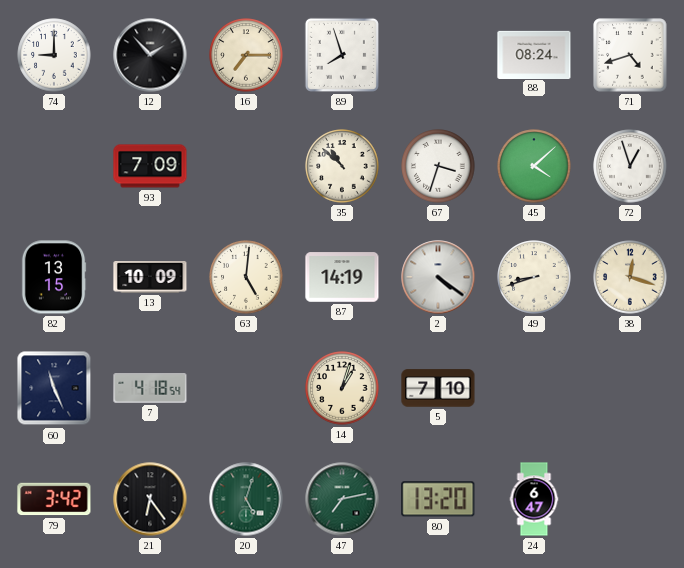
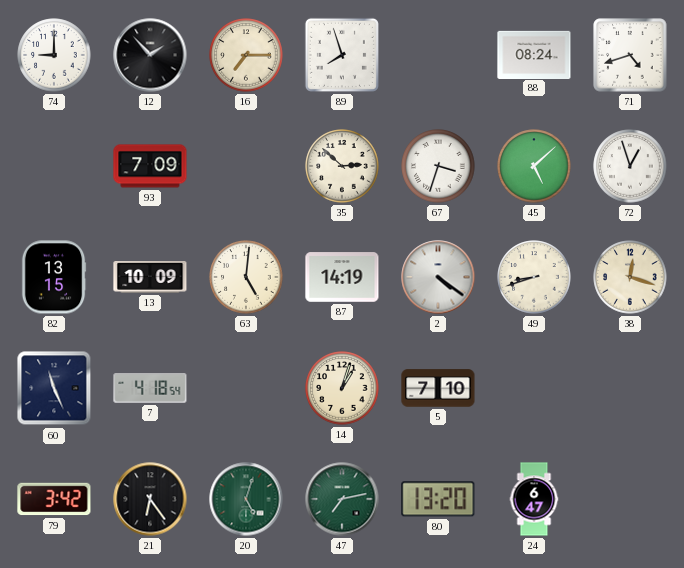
35: 10:52 -> 2:52
45: 4:08 -> 5:08
